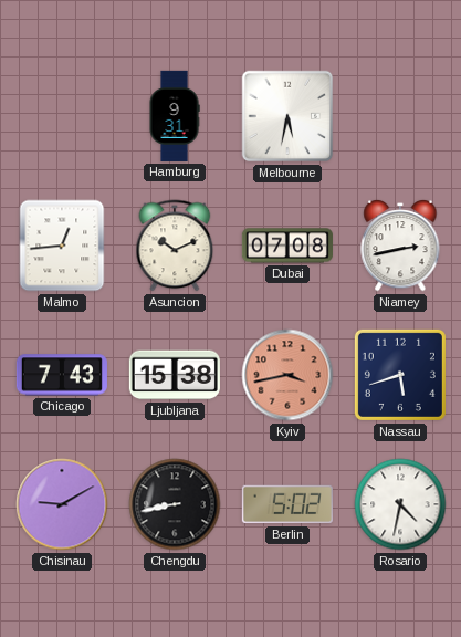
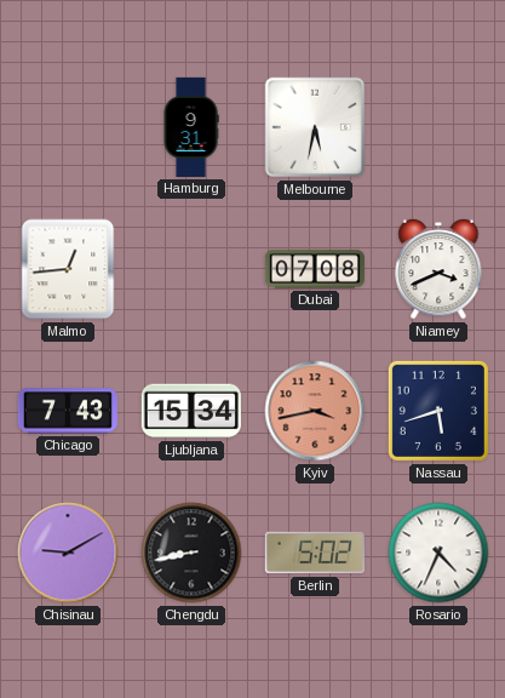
Asuncion: 10:11 -> none
Niamey: 2:43 -> 3:41
Ljubljana: 15:38 -> 15:34
Rosario: 4:32 -> 4:34
